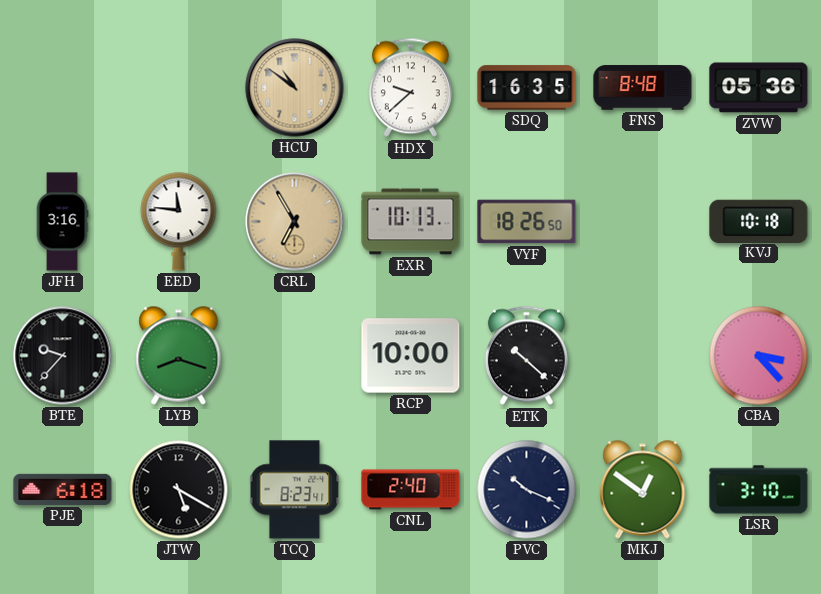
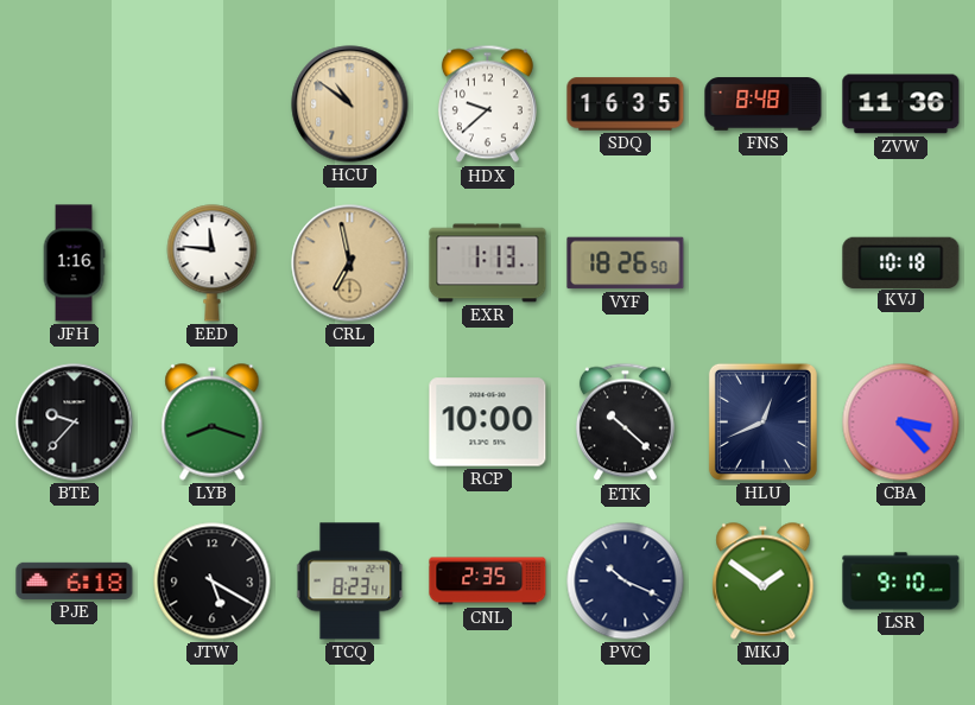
ZVW: 05:36 -> 11:36
JFH: 3:16 -> 1:16
CRL: 6:55 -> 6:58
EXR: 10:13 -> 1:13
HLU: none -> 12:41
CNL: 2:40 -> 2:35
MKJ: 12:51 -> 1:51
LSR: 3:10 -> 9:10
